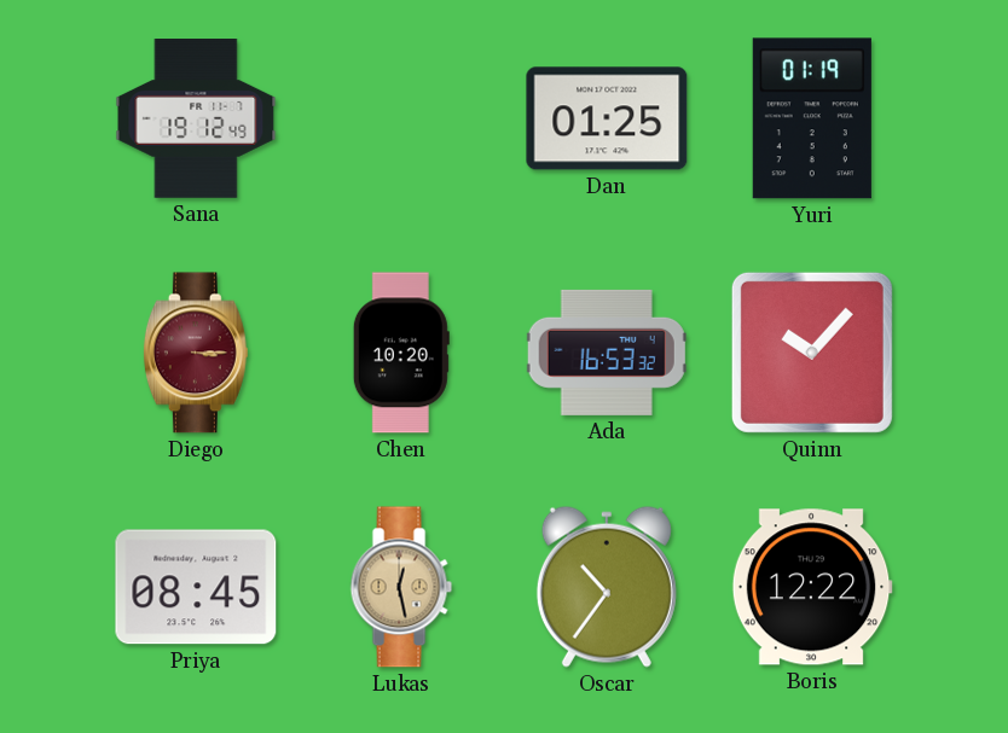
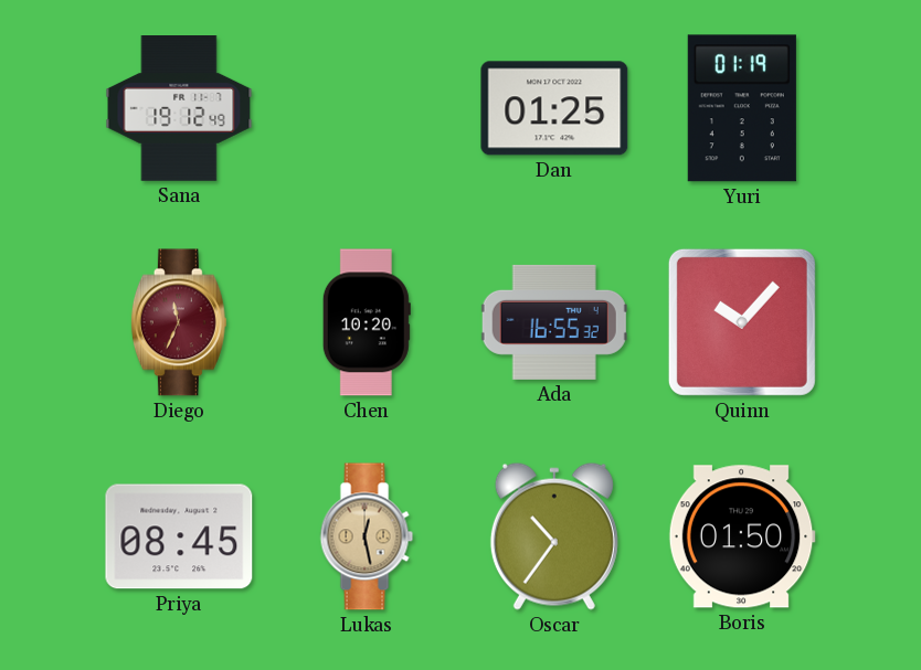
Diego: 3:15 -> 11:34
Ada: 16:53 -> 16:55
Boris: 12:22 -> 01:50
